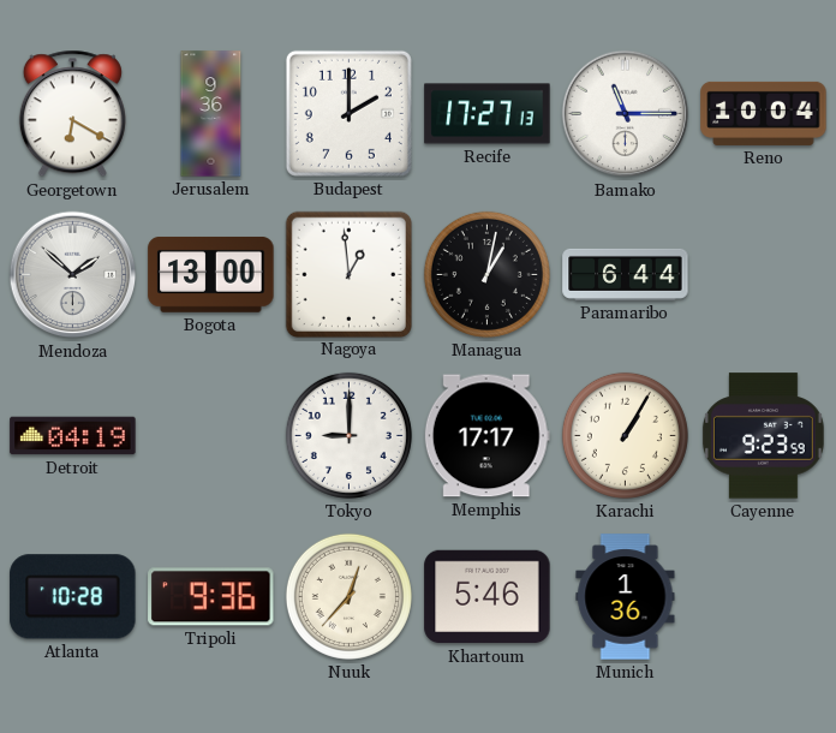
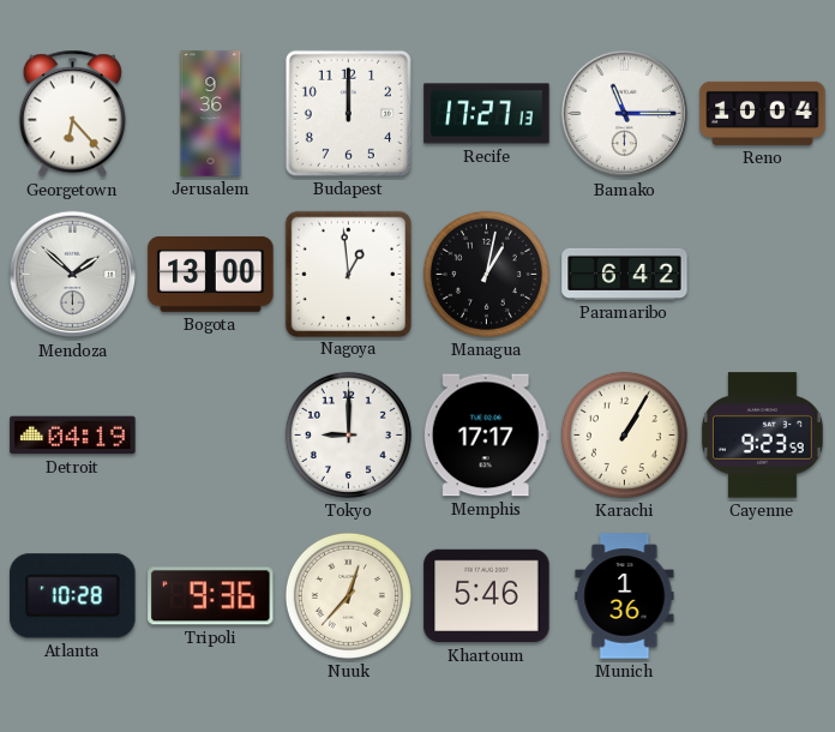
Georgetown: 6:20 -> 6:23
Budapest: 2:00 -> 12:00
Paramaribo: 6:44 -> 6:42
